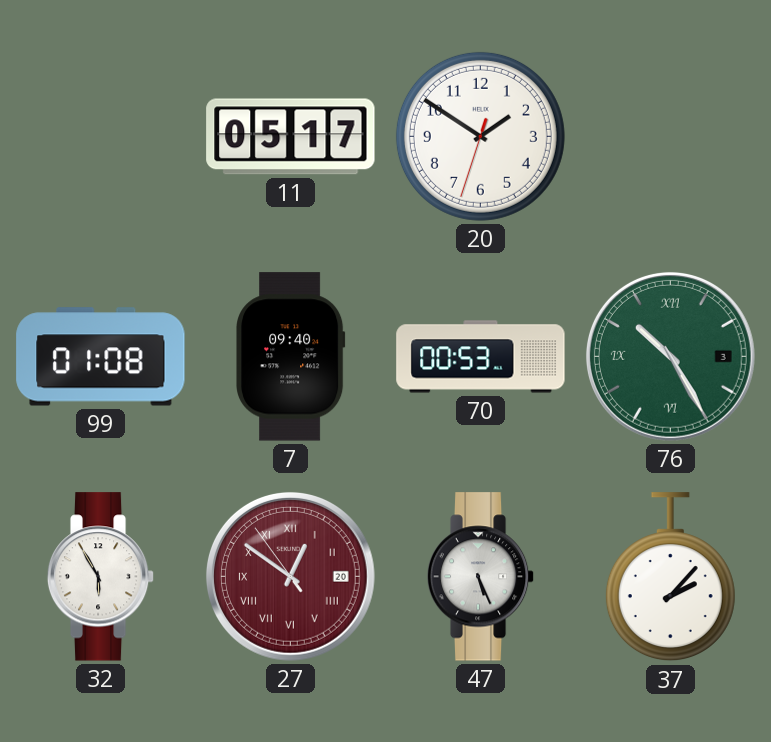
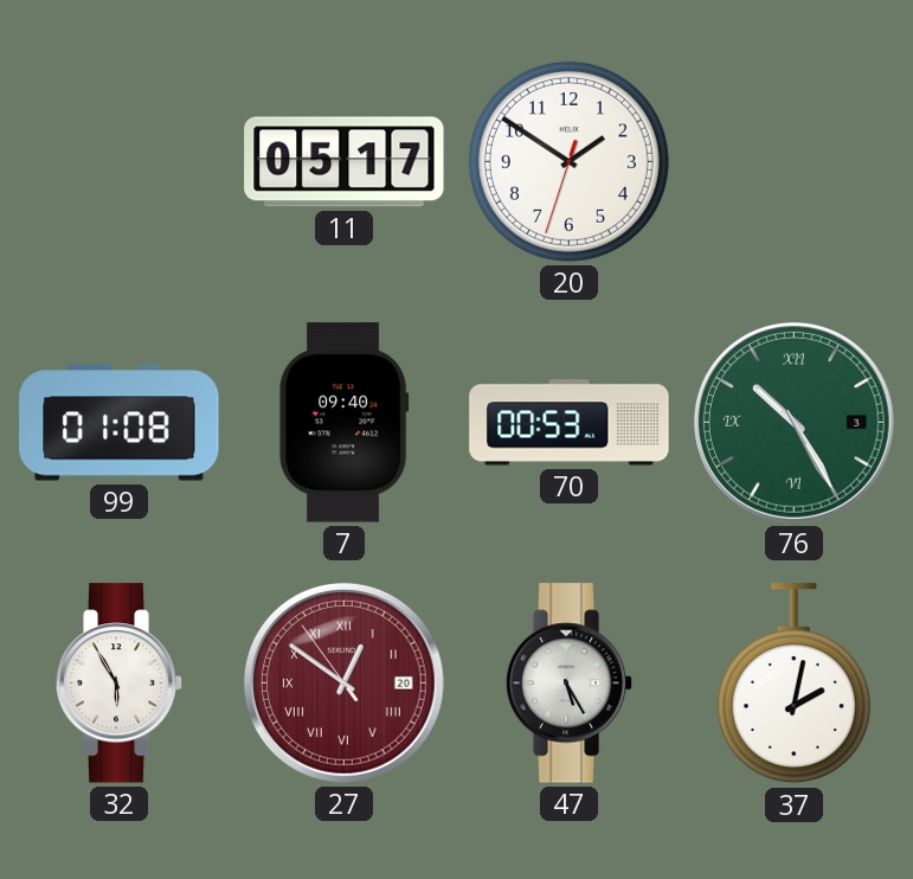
47: 5:26 -> 5:25
37: 2:07 -> 2:02
